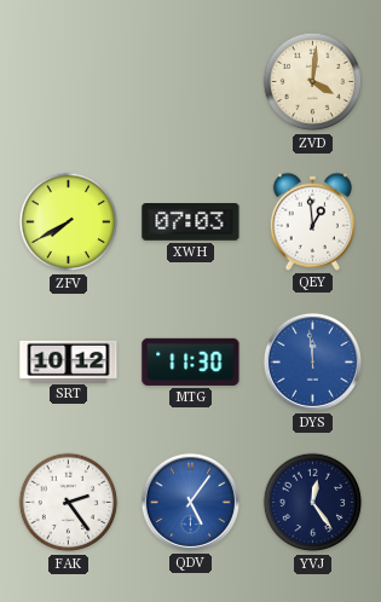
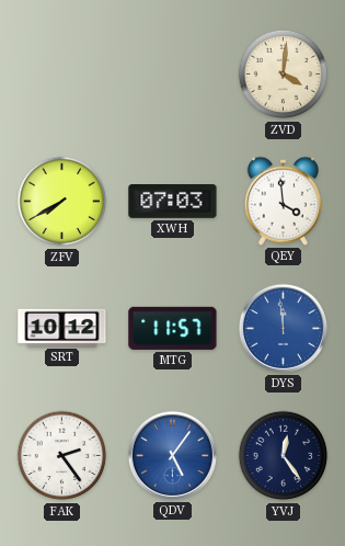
QEY: 12:59 -> 3:59
MTG: 11:30 -> 11:57
